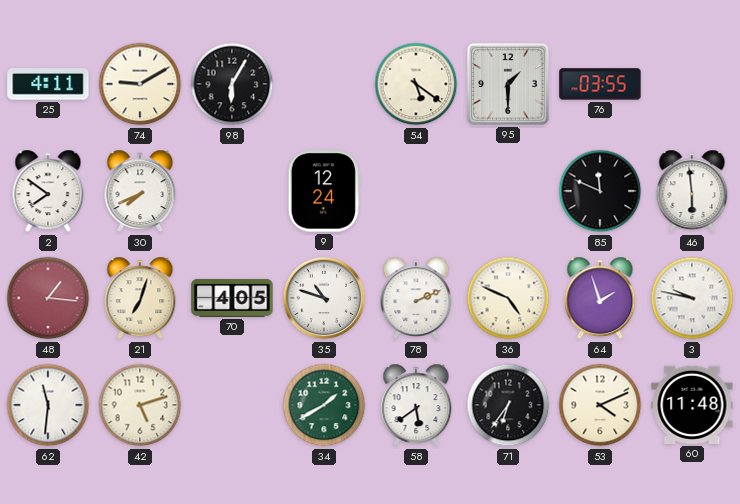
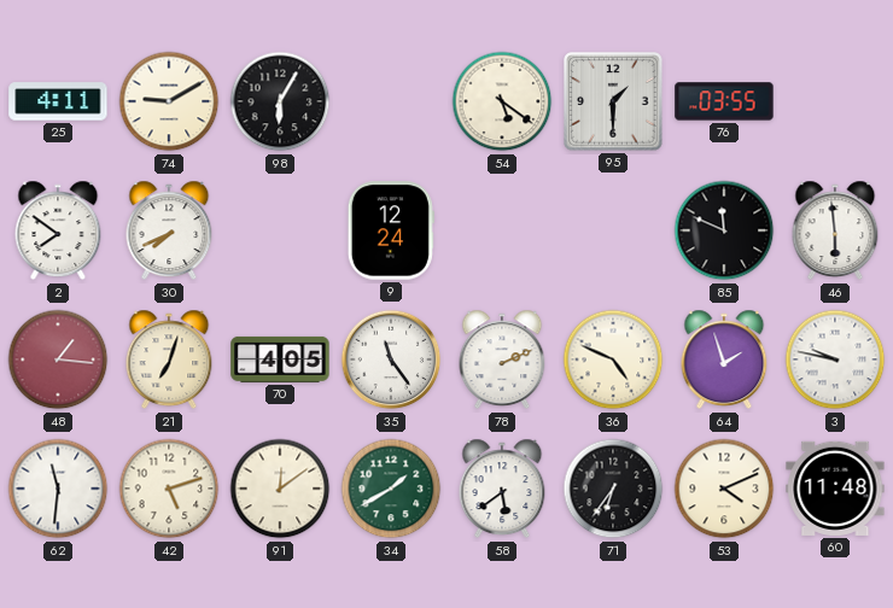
35: 10:48 -> 11:24
91: none -> 12:09
